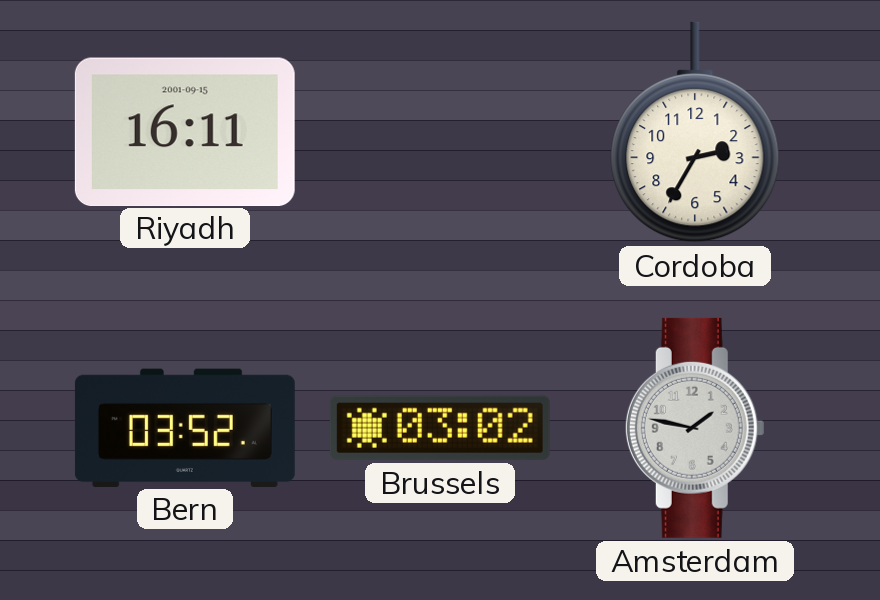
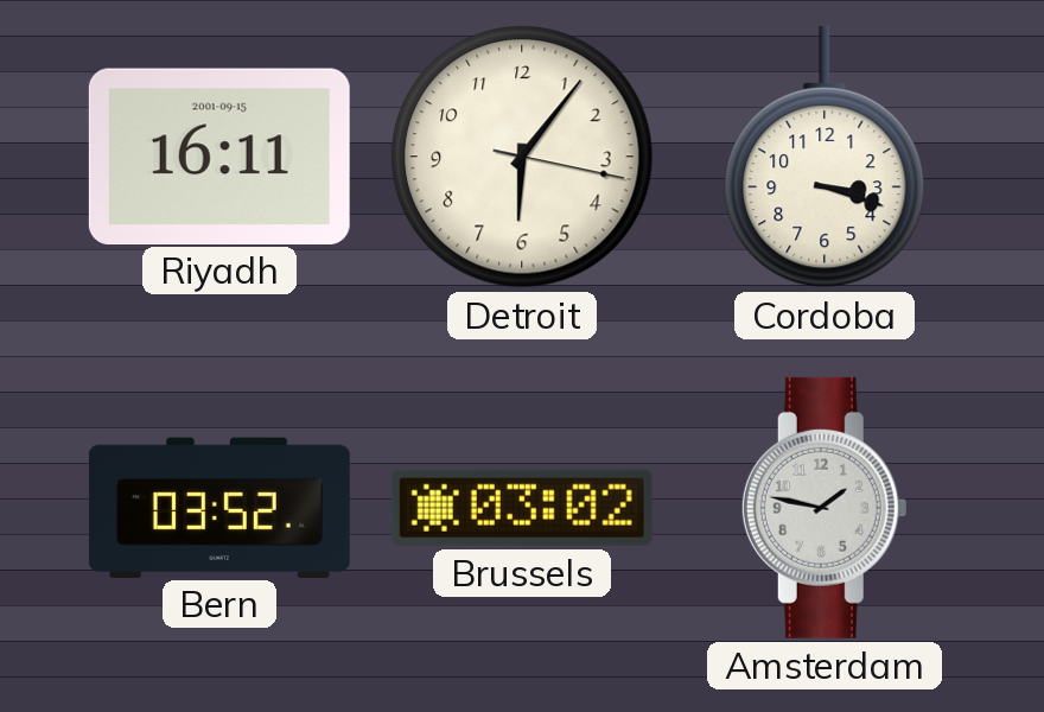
Detroit: none -> 6:06
Cordoba: 2:35 -> 3:18
